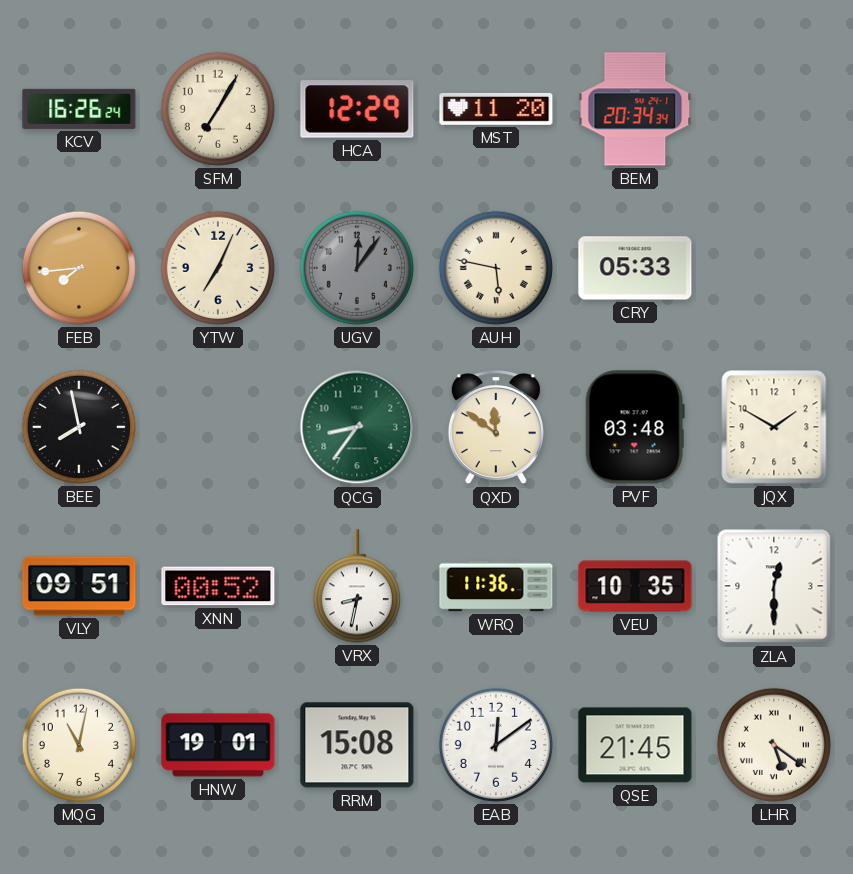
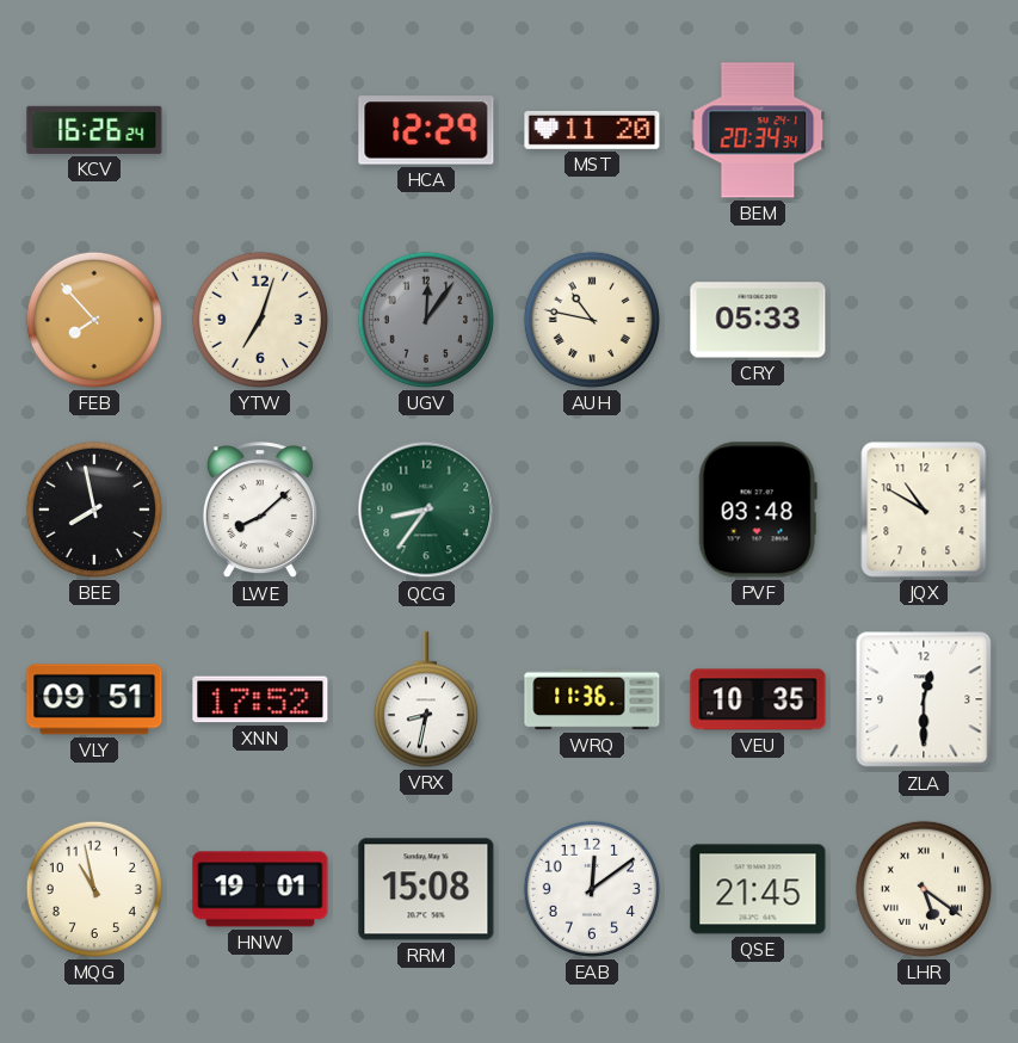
SFM: 7:05 -> none
FEB: 7:44 -> 7:53
YTW: 7:04 -> 7:03
AUH: 5:47 -> 10:47
LWE: none -> 8:08
QXD: 11:51 -> none
JQX: 1:50 -> 10:50
XNN: 00:52 -> 17:52
MQG: 11:02 -> 10:58
